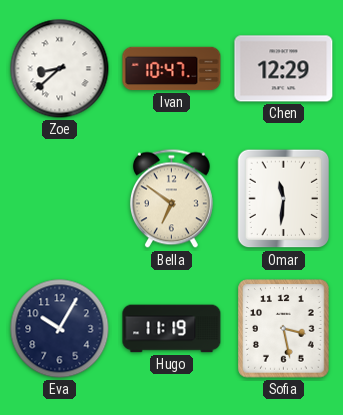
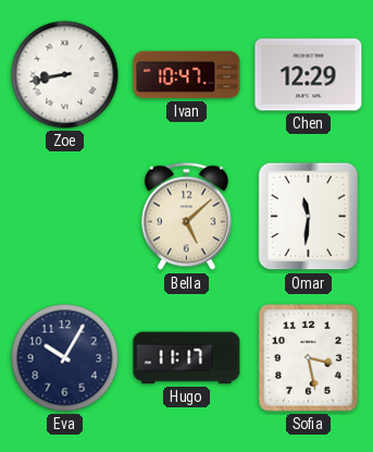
Zoe: 8:38 -> 8:43
Bella: 6:51 -> 5:08
Hugo: 11:19 -> 11:17
